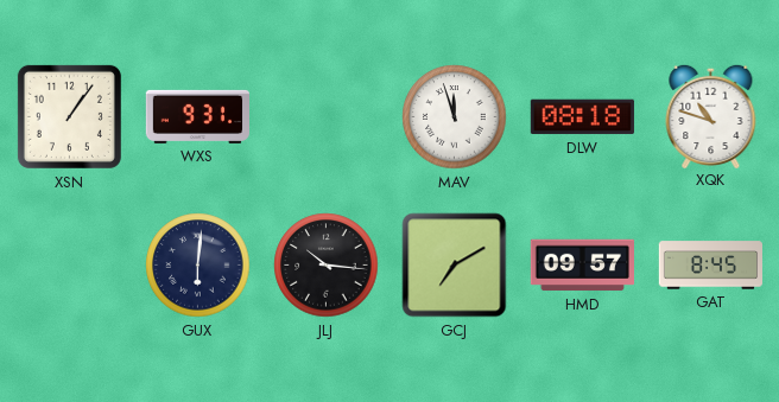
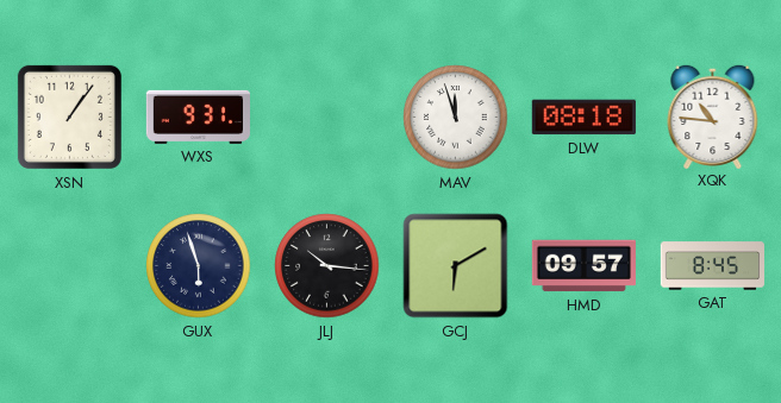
XQK: 10:48 -> 10:46
GUX: 6:01 -> 5:57
GCJ: 7:10 -> 6:10
